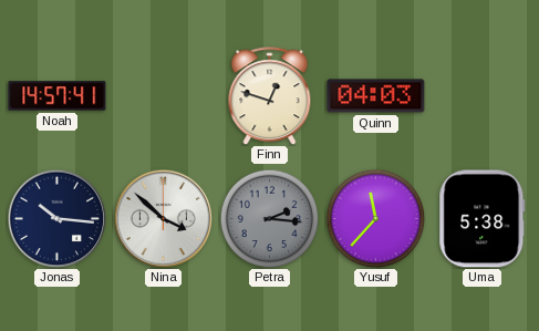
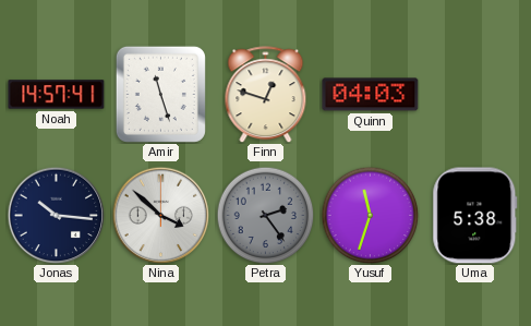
Amir: none -> 11:27
Petra: 2:16 -> 2:24
Yusuf: 11:37 -> 11:33
